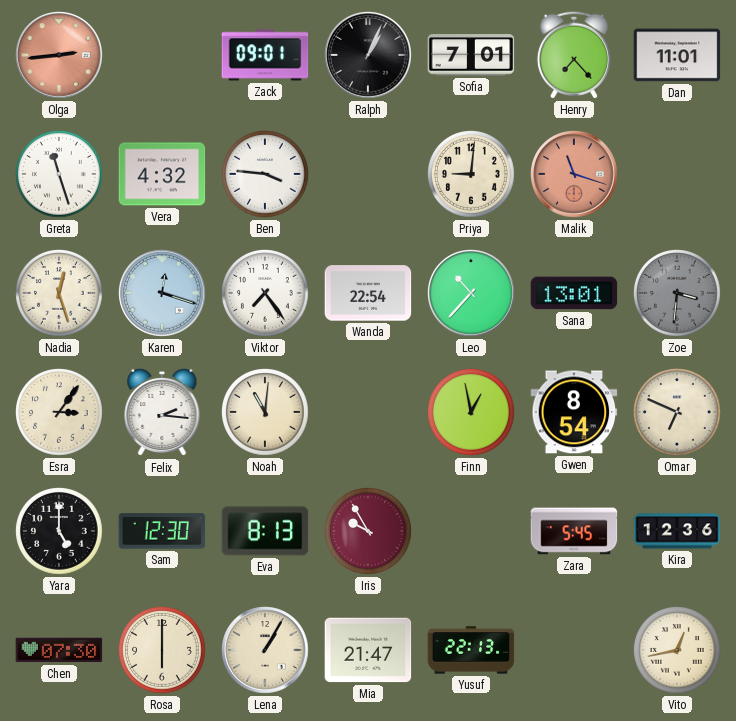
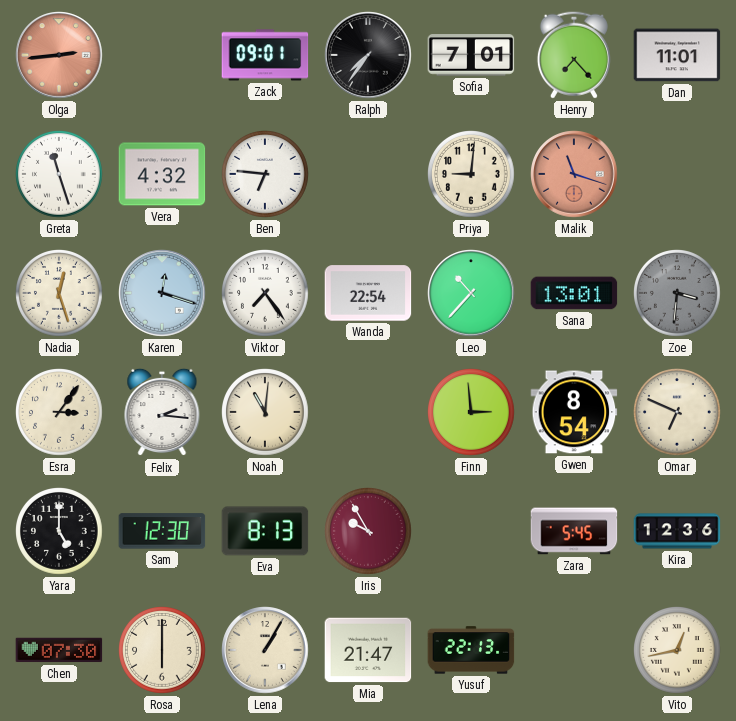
Ralph: 1:04 -> 7:36
Ben: 3:46 -> 6:46
Finn: 12:58 -> 2:59
